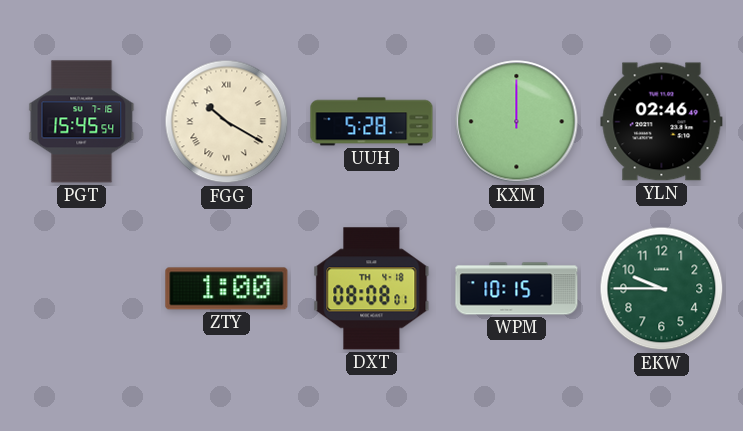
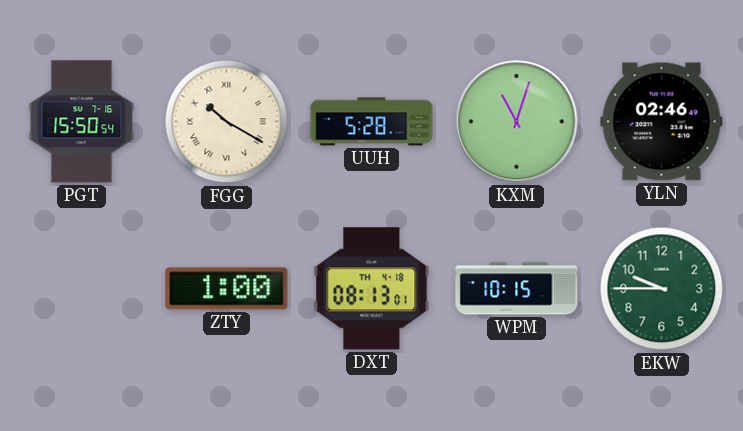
PGT: 15:45 -> 15:50
KXM: 12:00 -> 11:03
DXT: 08:08 -> 08:13
